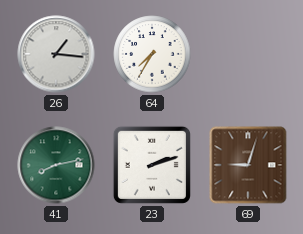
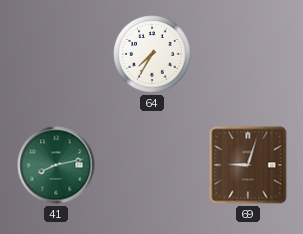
26: 1:16 -> none
23: 2:12 -> none
